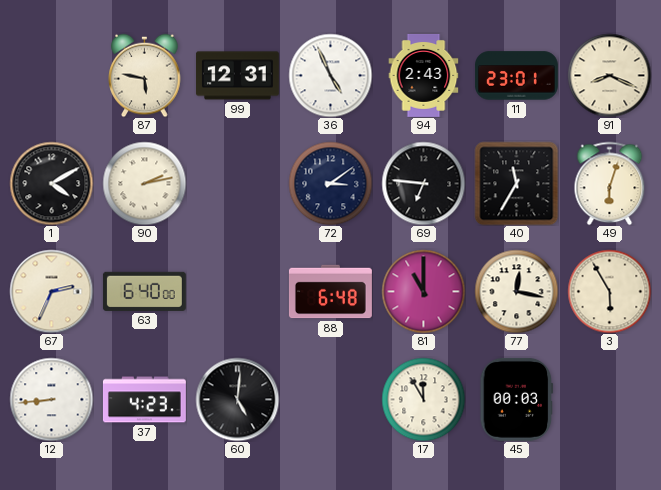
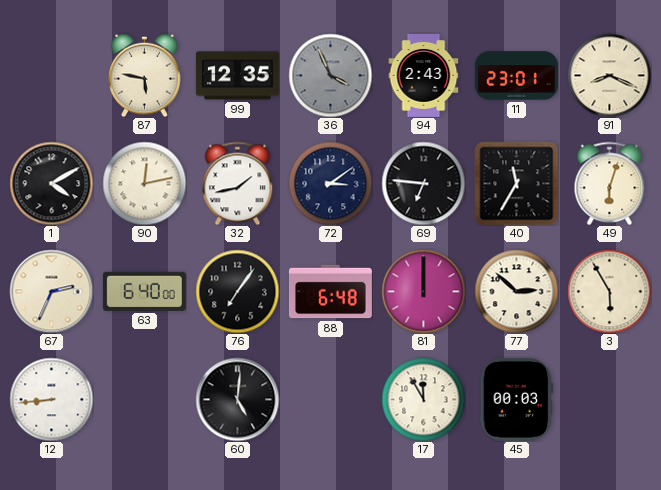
99: 12:31 -> 12:35
36: 4:56 -> 3:56
36 dial: white -> grey
90: 2:13 -> 12:13
32: none -> 1:43
76: none -> 7:06
81: 11:00 -> 12:00
77: 12:17 -> 2:52
37: 4:23 -> none
